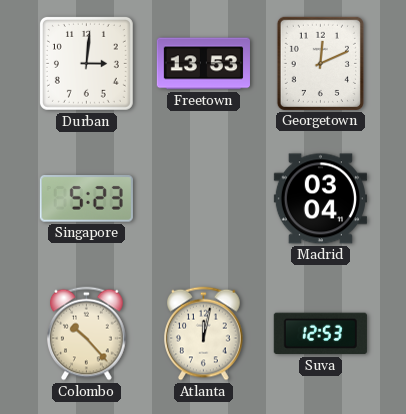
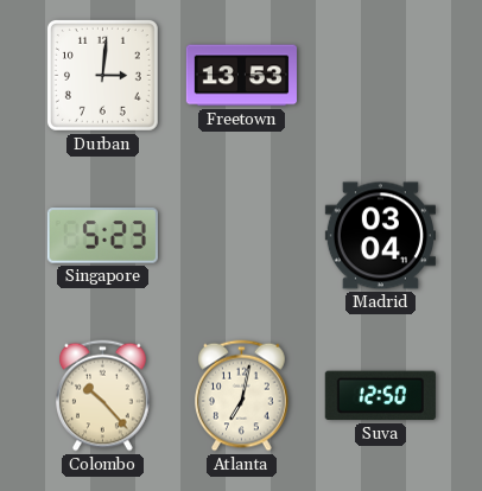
Georgetown: 12:11 -> none
Atlanta: 12:02 -> 7:02
Suva: 12:53 -> 12:50
